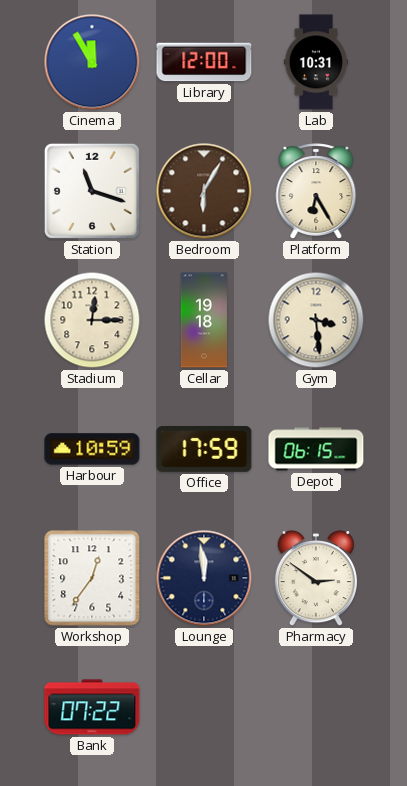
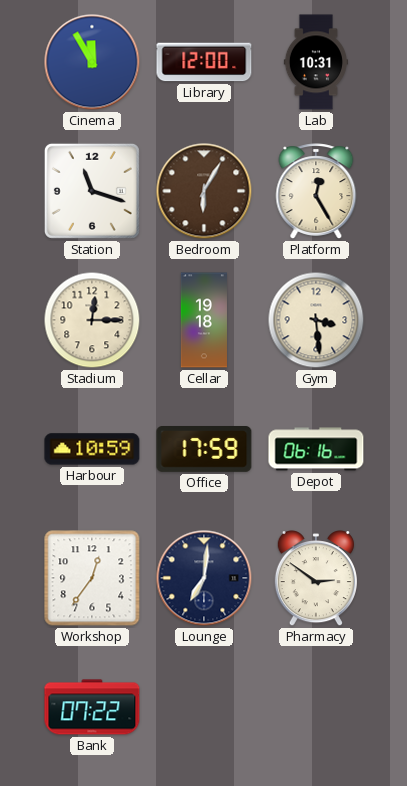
Platform: 6:25 -> 12:25
Depot: 06:15 -> 06:16
Lounge: 11:59 -> 7:01
